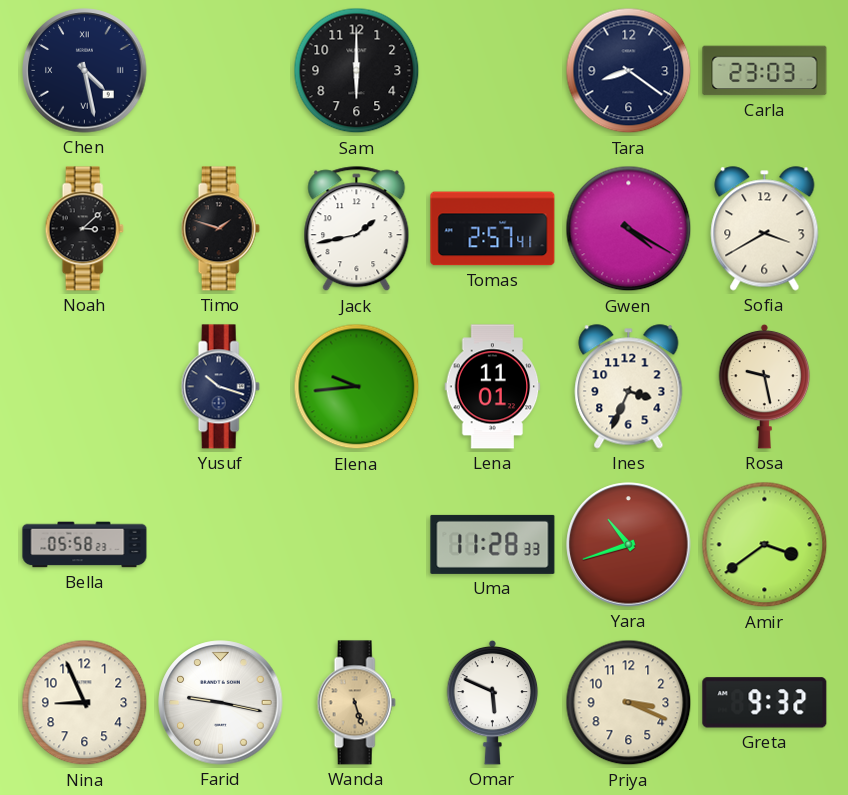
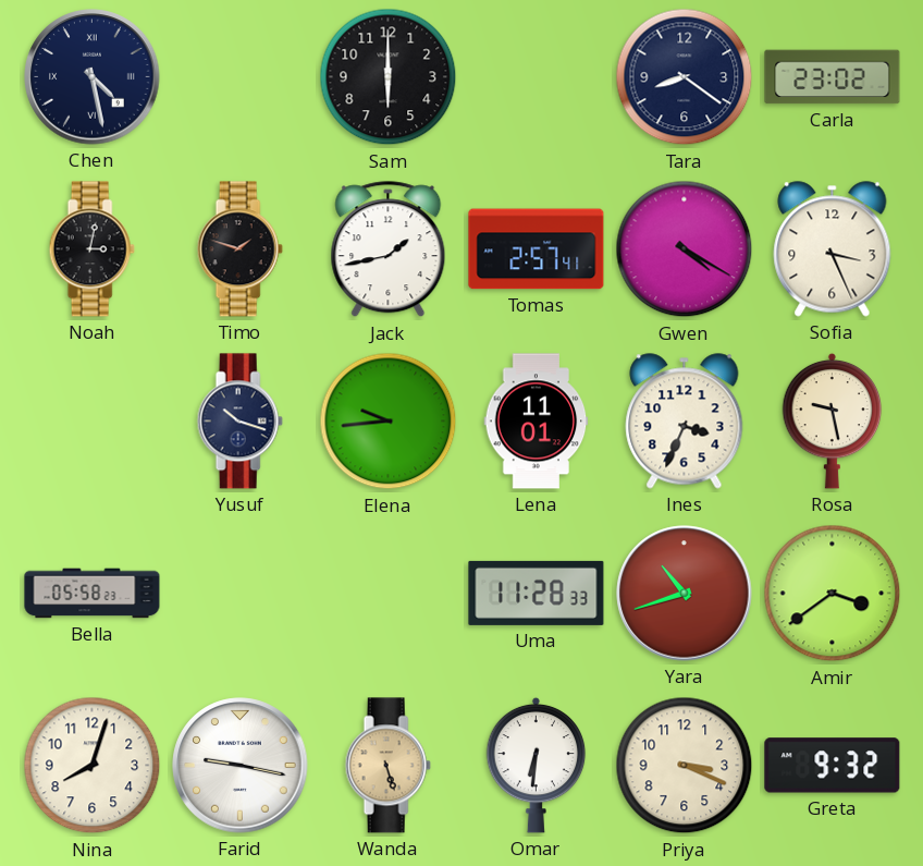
Carla: 23:03 -> 23:02
Noah: 3:08 -> 3:02
Sofia: 3:40 -> 3:26
Nina: 8:56 -> 8:03
Omar: 5:49 -> 6:31
